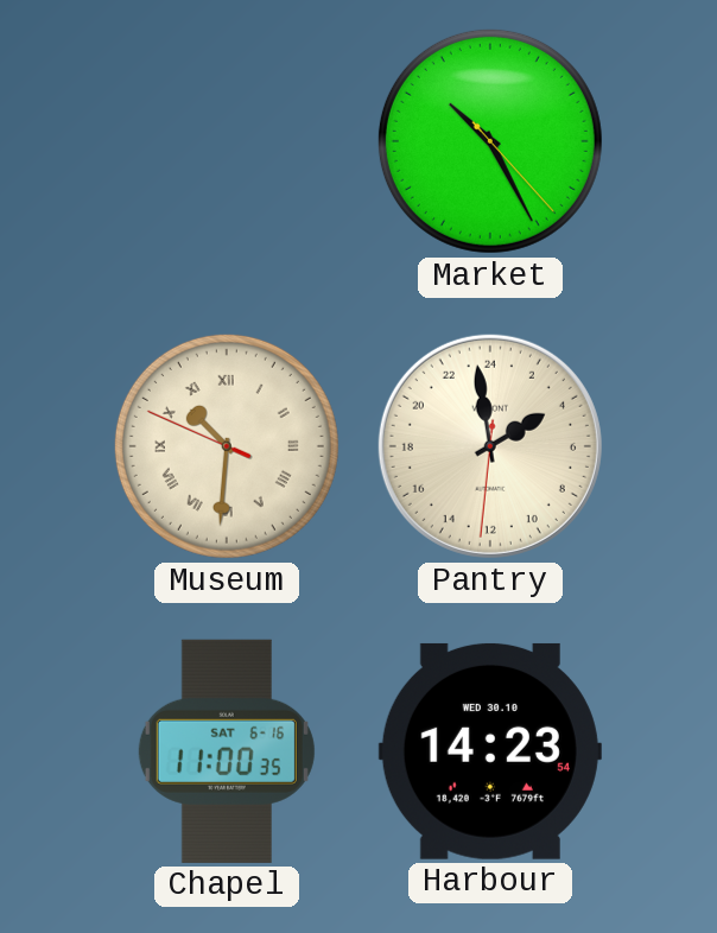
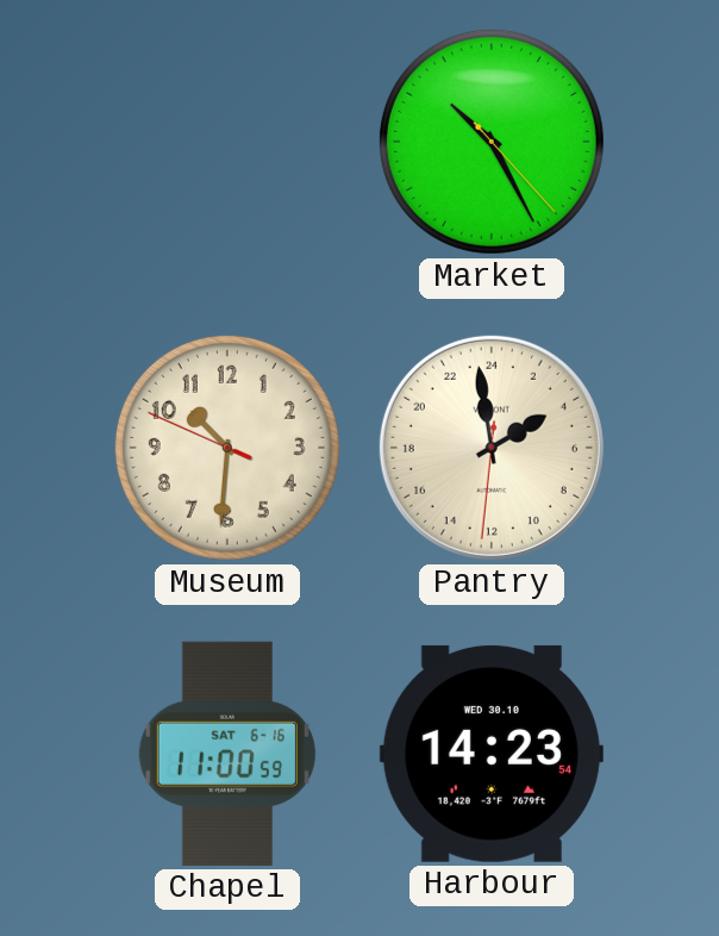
Museum numerals: Roman -> Arabic
Chapel: 11:00:35 -> 11:00:59
